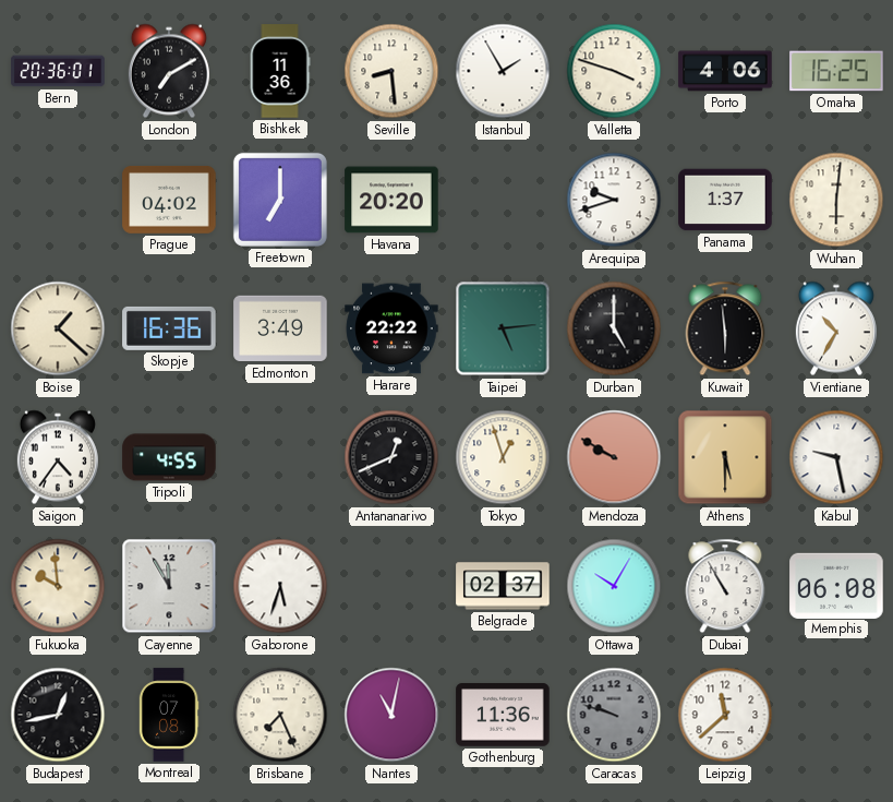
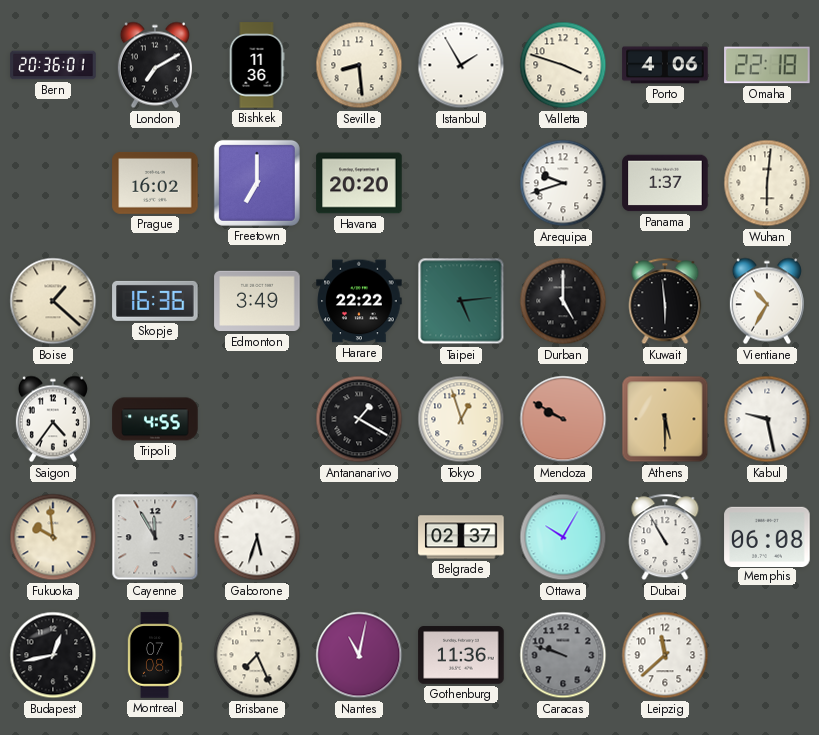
Omaha: 16:25 -> 22:18
Prague: 04:02 -> 16:02
Antananarivo: 12:41 -> 1:20
